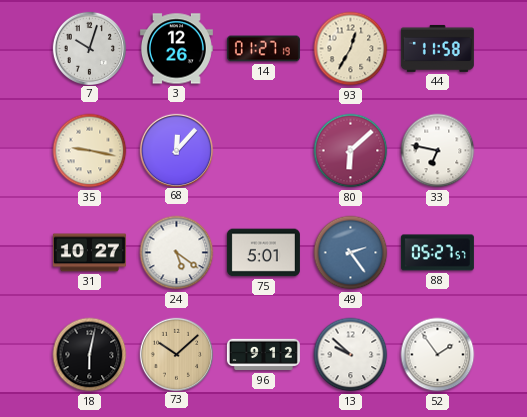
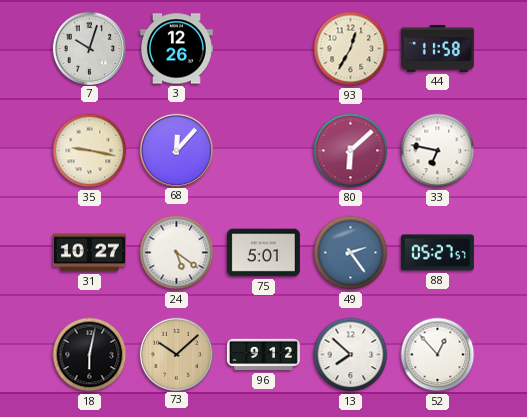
14: 01:27 -> none
13: 9:52 -> 7:52
52: 1:54 -> 12:53
